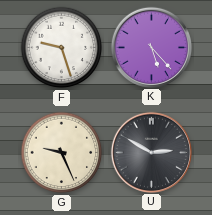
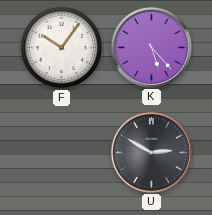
F: 9:27 -> 10:06
G: 9:26 -> none
